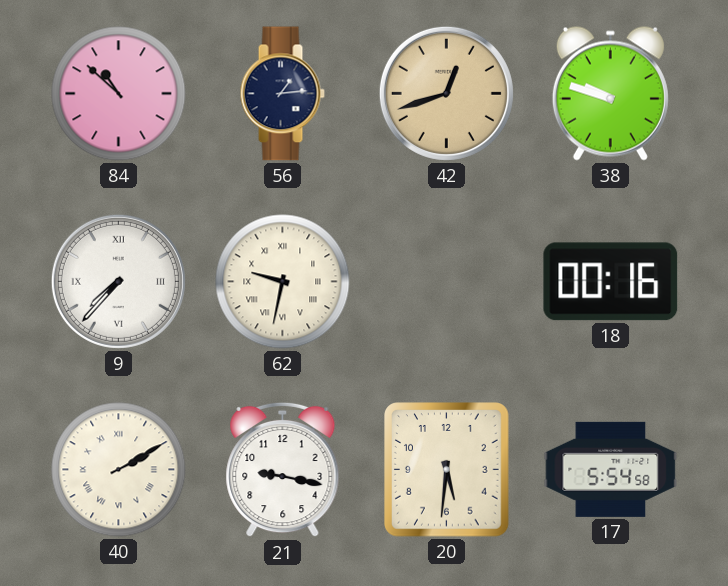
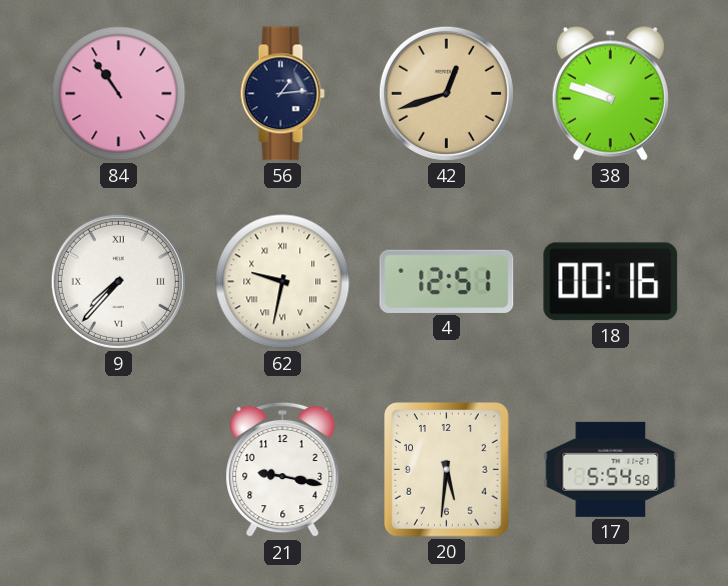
84: 10:52 -> 10:54
4: none -> 12:51
40: 2:10 -> none
